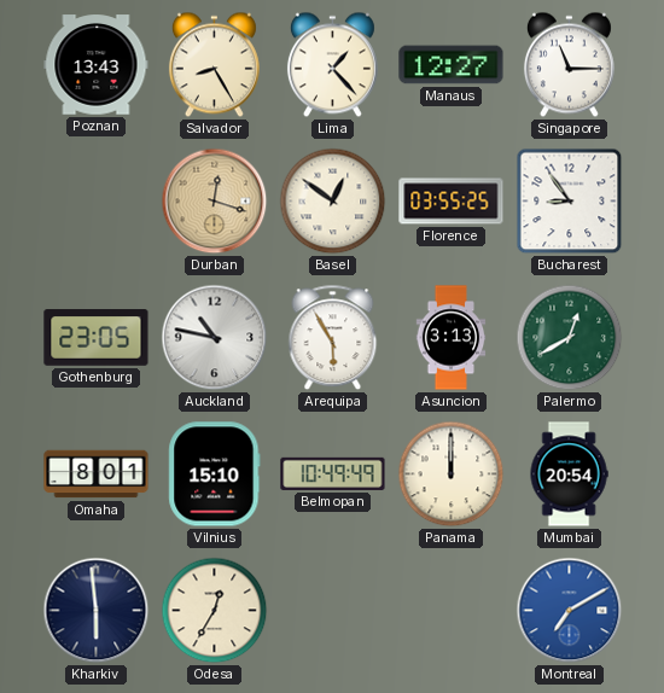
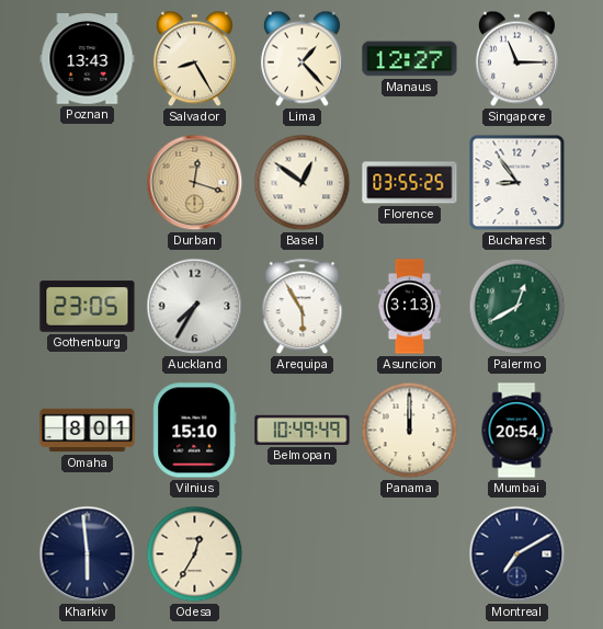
Auckland: 10:47 -> 7:35
Montreal dial: blue -> navy
